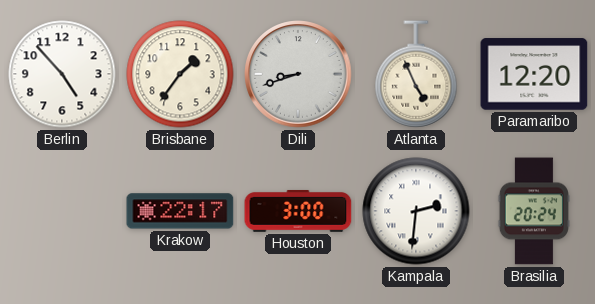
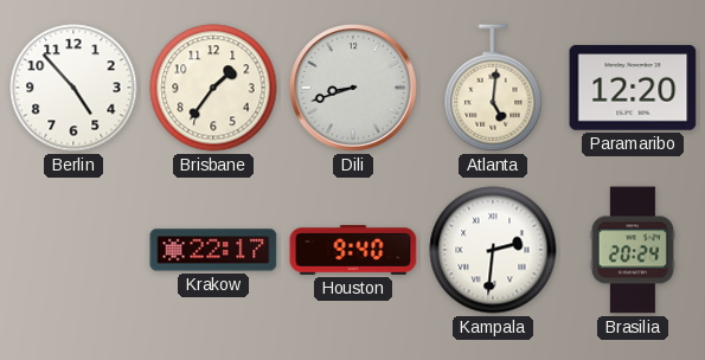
Atlanta: 4:56 -> 5:01
Houston: 3:00 -> 9:40
